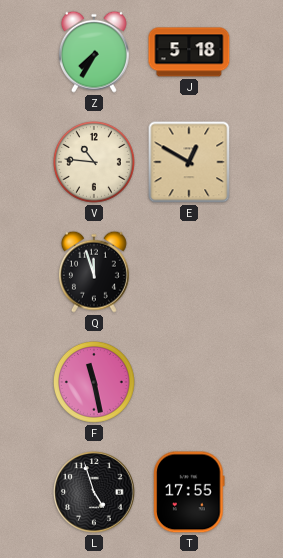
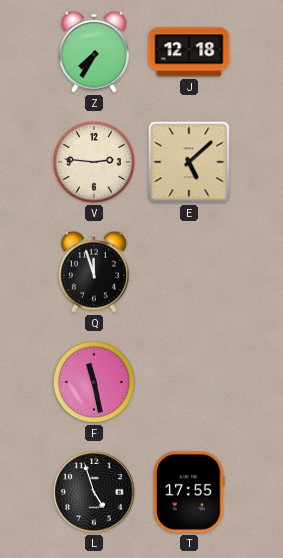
J: 5:18 -> 12:18
V: 10:46 -> 2:46
E: 12:50 -> 5:08
